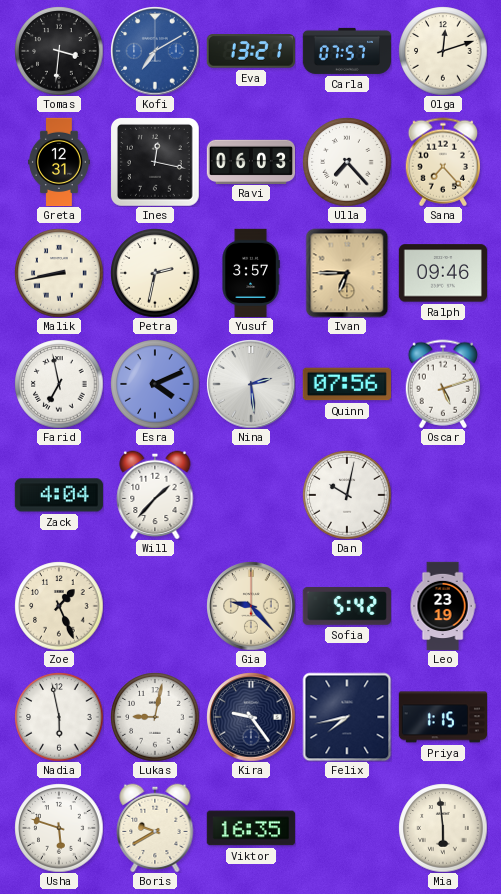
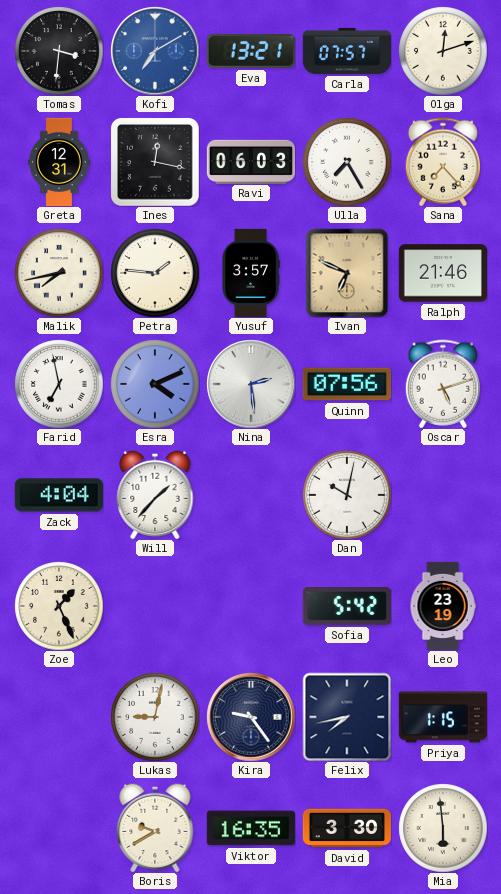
Ulla: 7:23 -> 7:25
Malik: 8:43 -> 7:43
Petra: 2:32 -> 1:46
Ivan: 6:45 -> 6:49
Ralph: 09:46 -> 21:46
Gia: 9:23 -> none
Nadia: 5:58 -> none
Usha: 5:48 -> none
David: none -> 3:30
